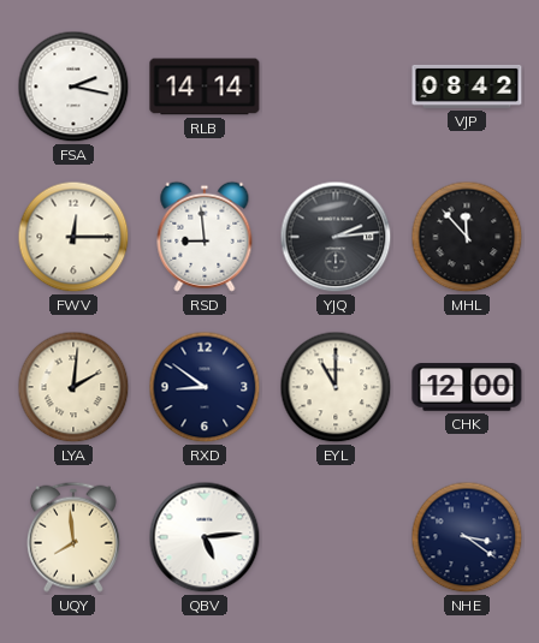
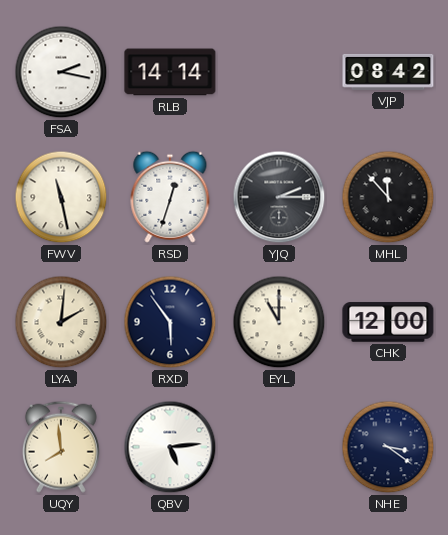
FWV: 12:15 -> 11:28
RSD: 8:59 -> 12:33
YJQ: 2:14 -> 2:15
RXD: 8:51 -> 5:54
